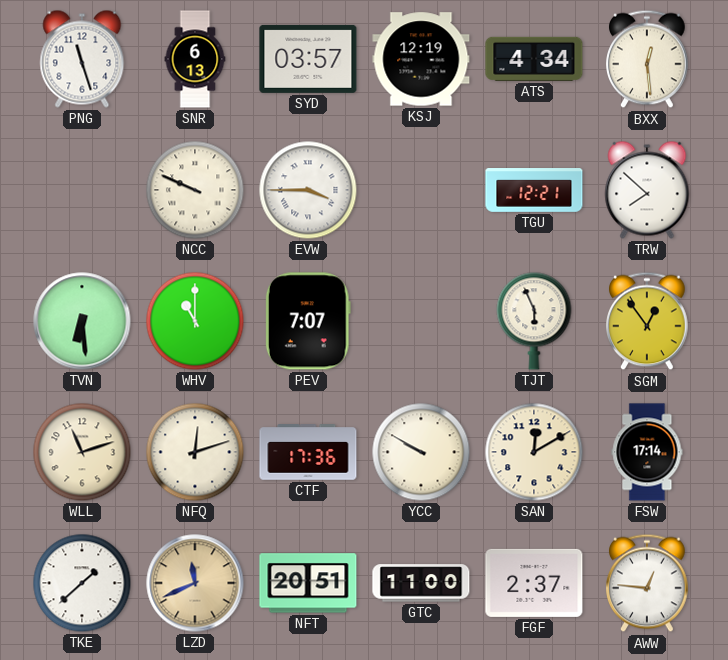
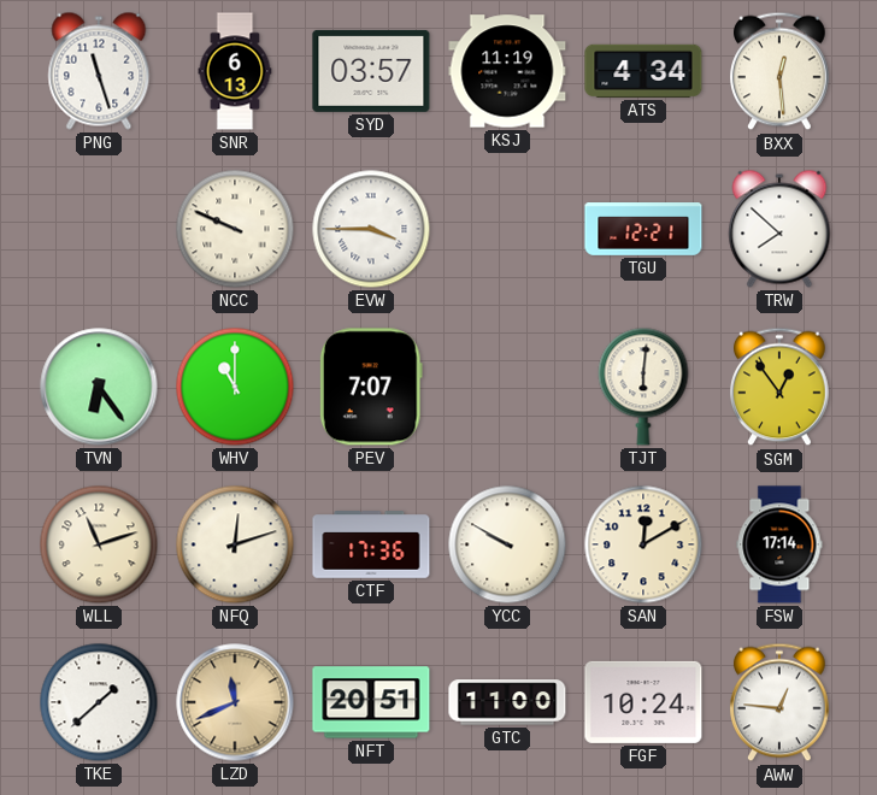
KSJ: 12:19 -> 11:19
TVN: 6:29 -> 6:24
TJT: 5:56 -> 6:01
FGF: 2:37 -> 10:24
